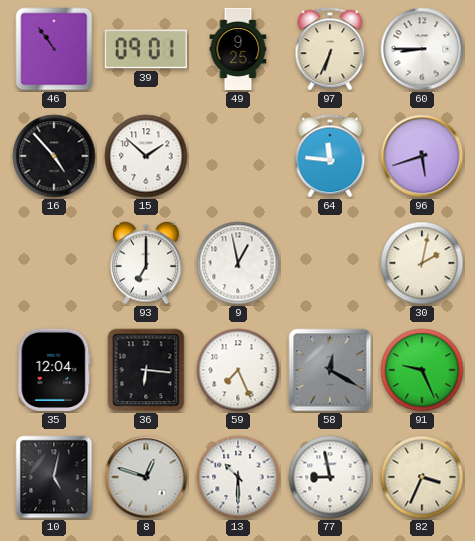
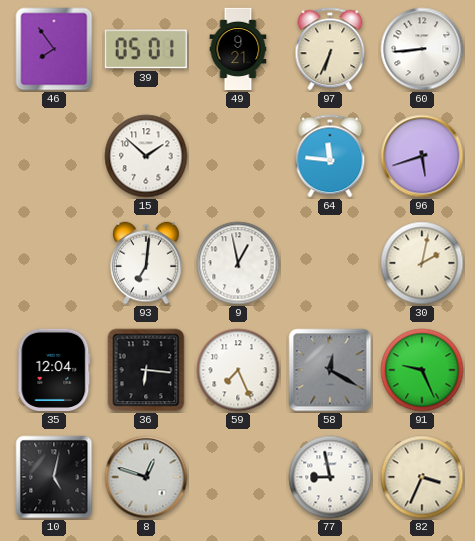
46: 10:54 -> 7:54
39: 09:01 -> 05:01
49: 9:25 -> 9:21
60: 8:45 -> 8:44
16: 4:53 -> none
93: 7:00 -> 7:01
13: 10:30 -> none
